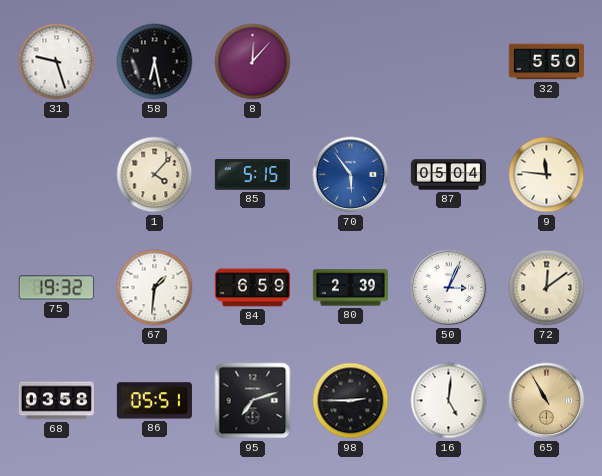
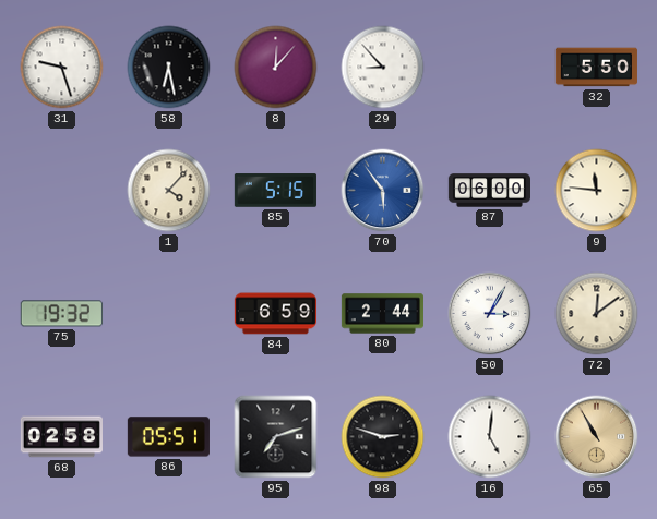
29: none -> 8:53
87: 05:04 -> 06:00
67: 1:31 -> none
80: 2:39 -> 2:44
50: 3:04 -> 3:05
68: 03:58 -> 02:58
98: 2:45 -> 2:48
